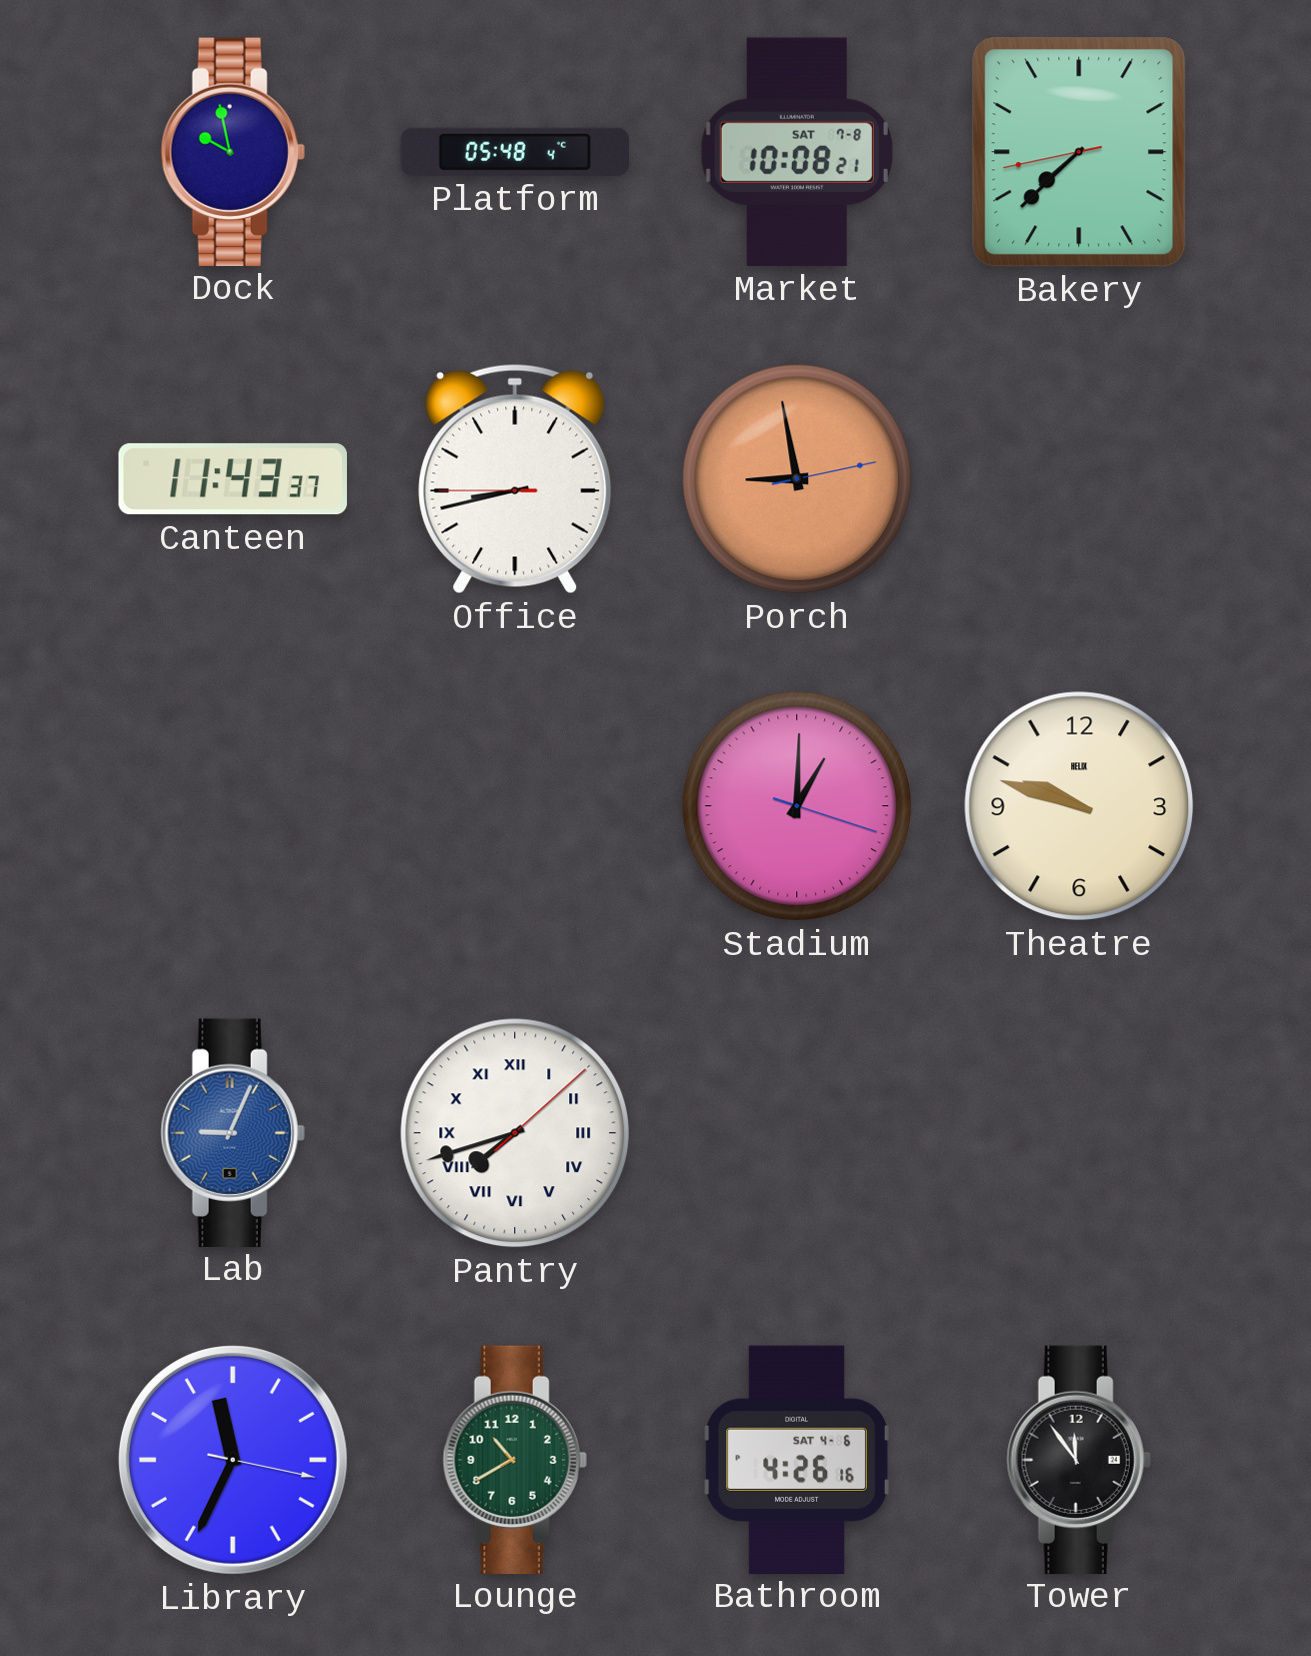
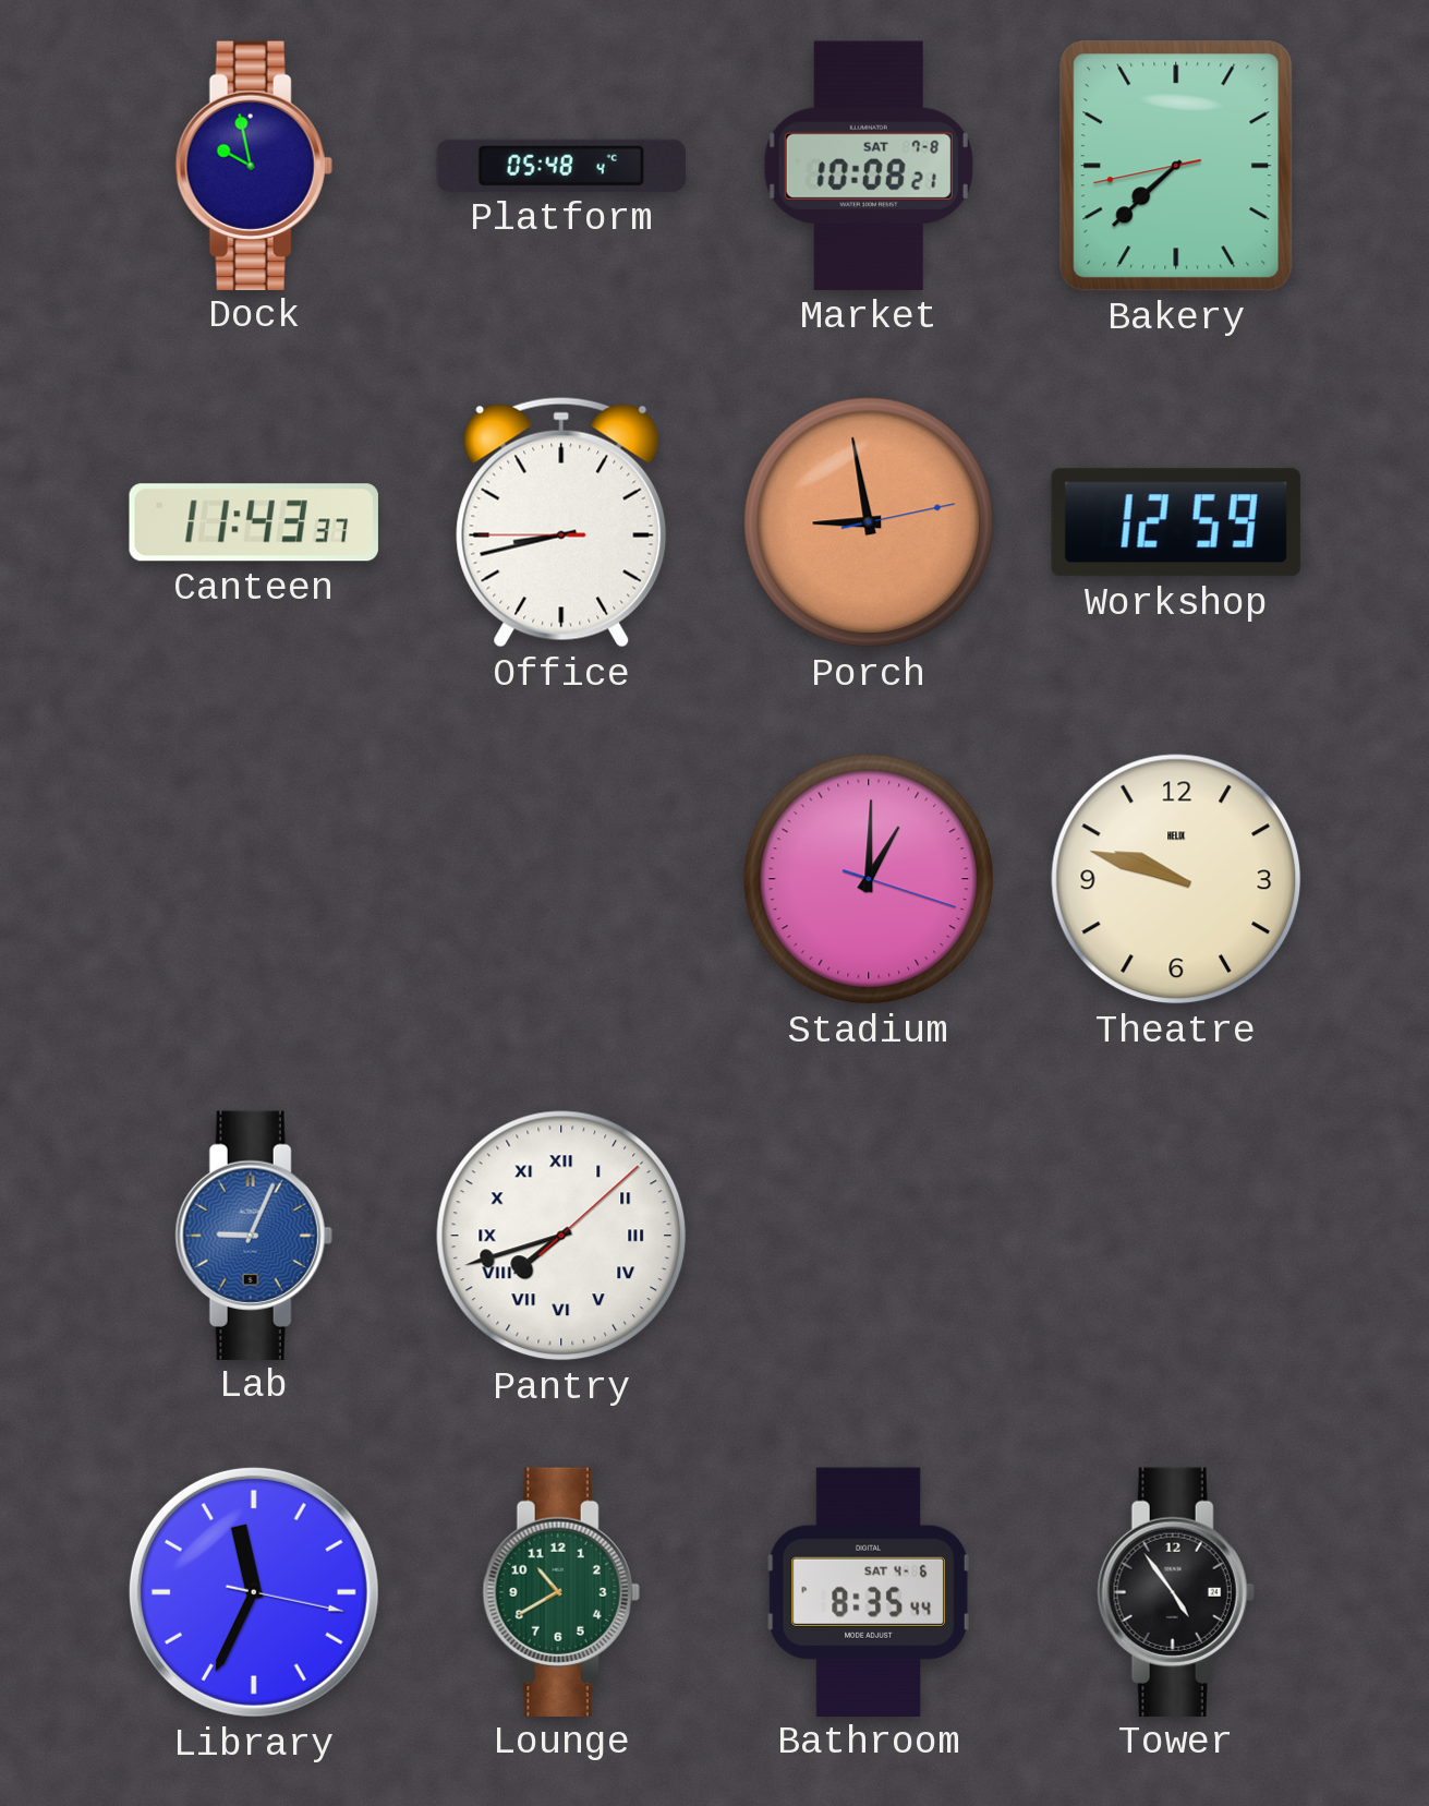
Workshop: none -> 12:59
Bathroom: 4:26 -> 8:35
Tower: 11:54 -> 4:54
